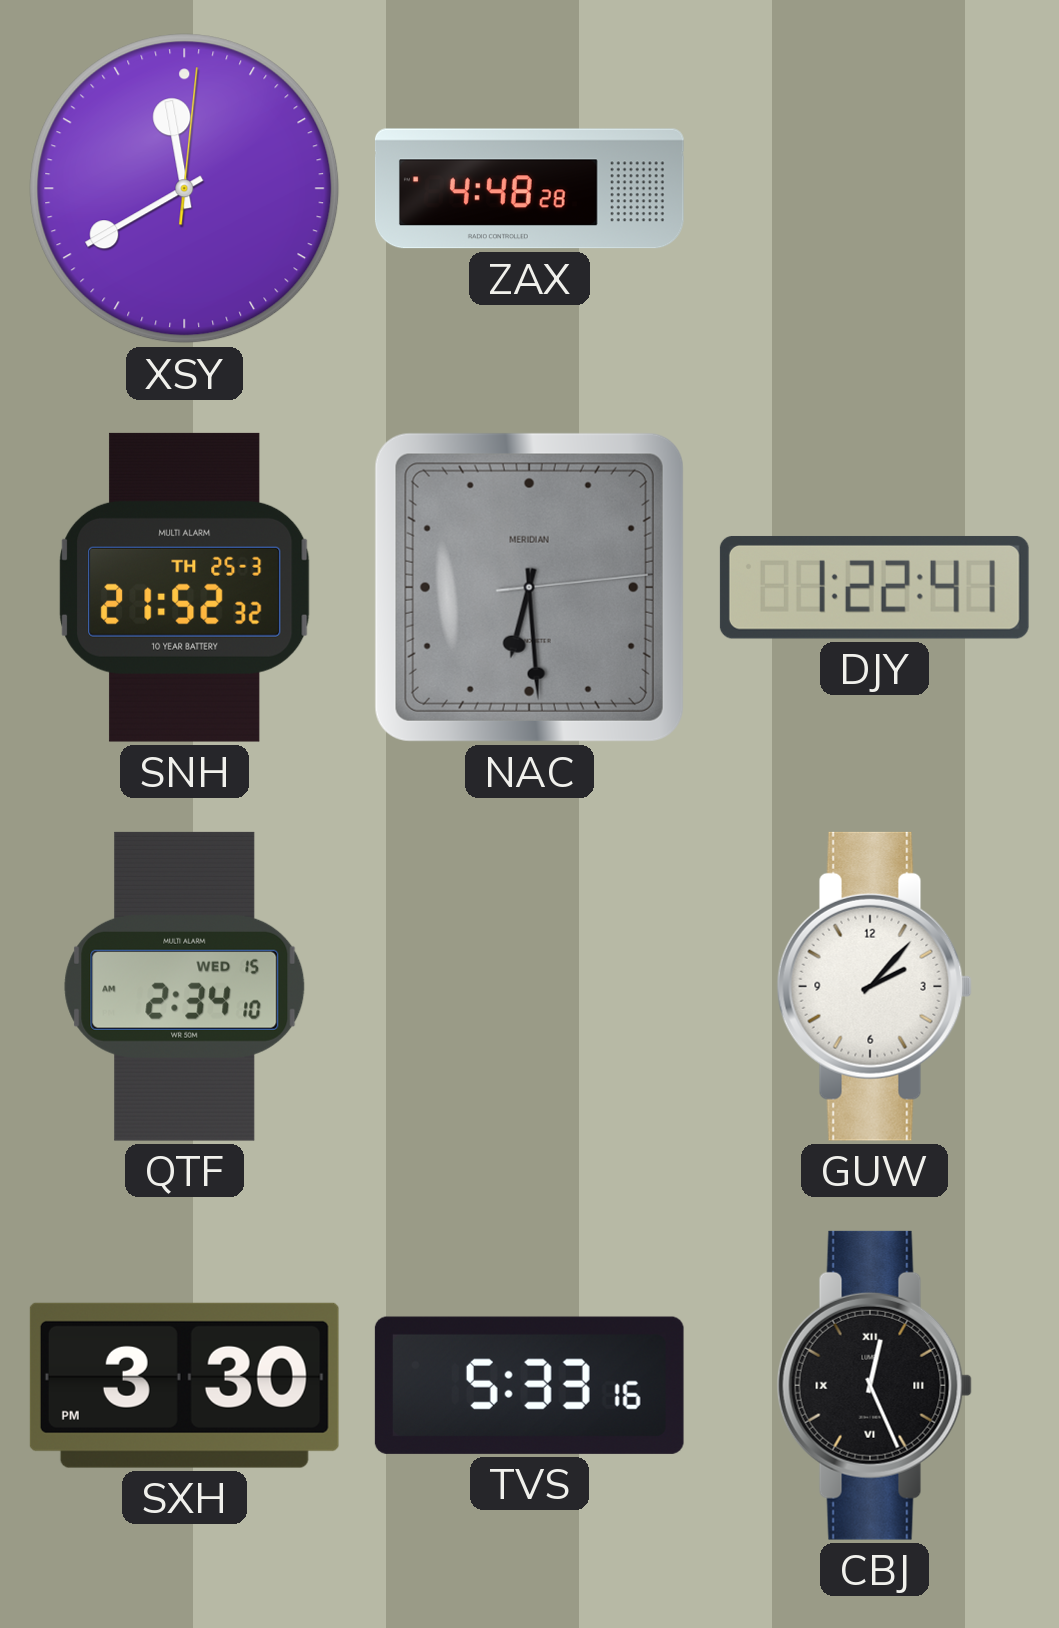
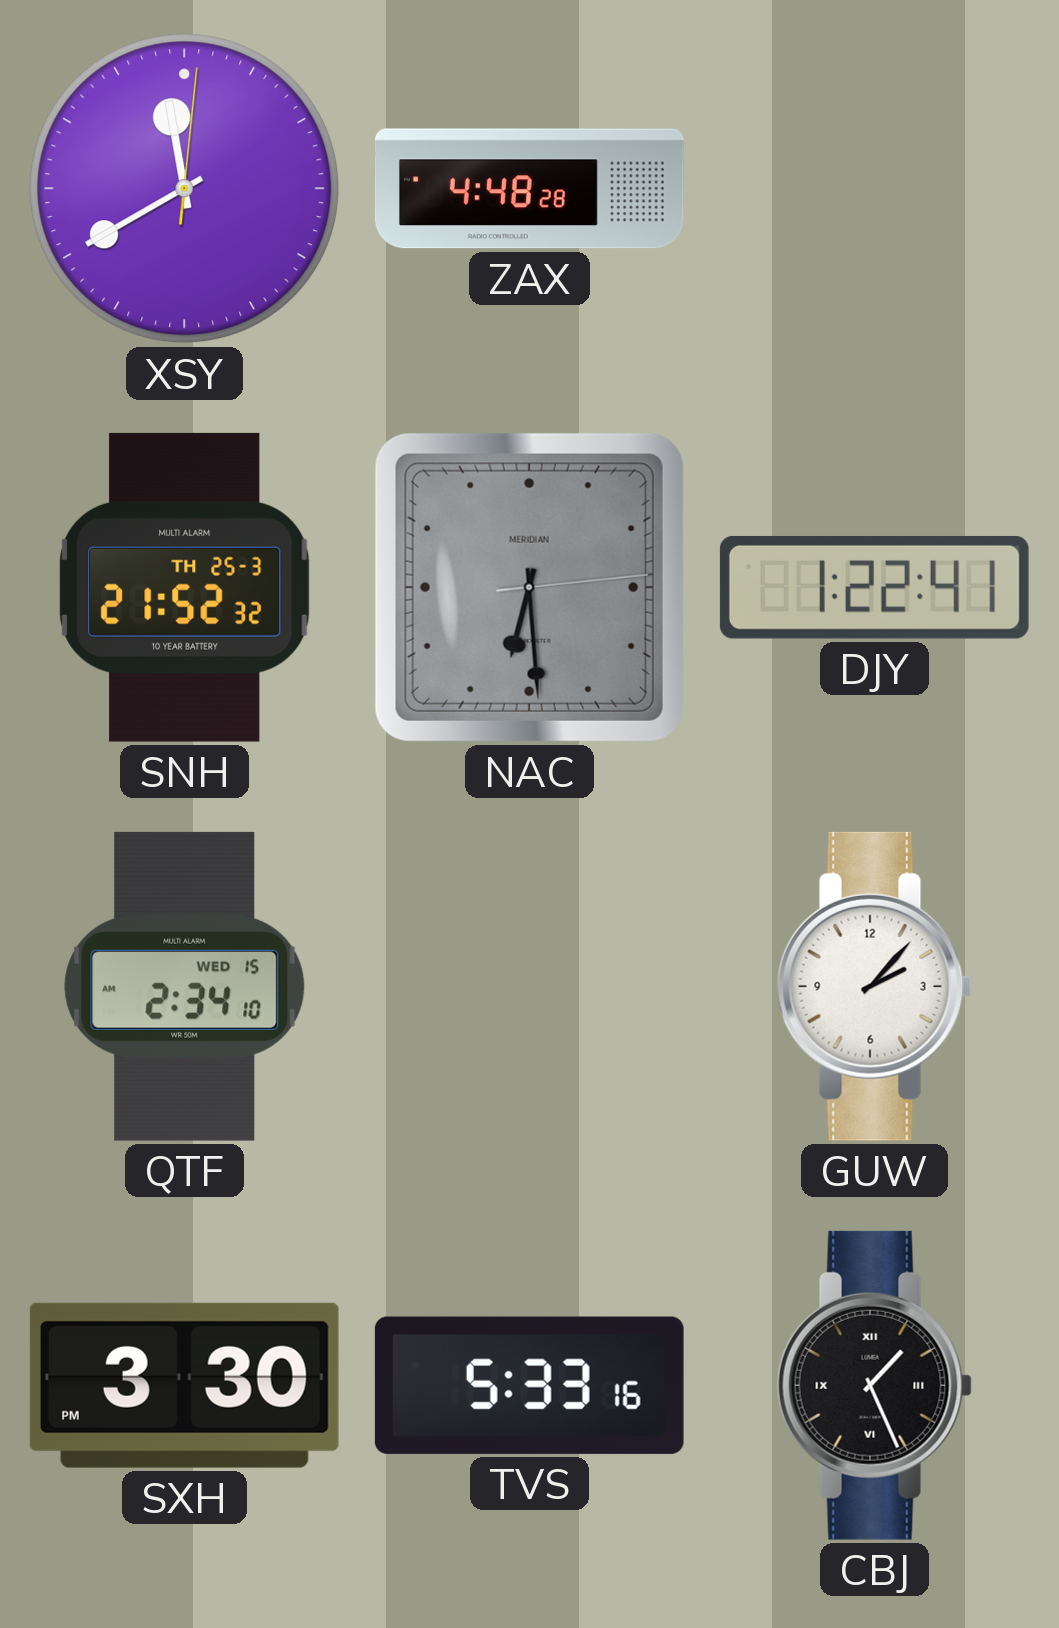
CBJ: 12:26 -> 1:26
